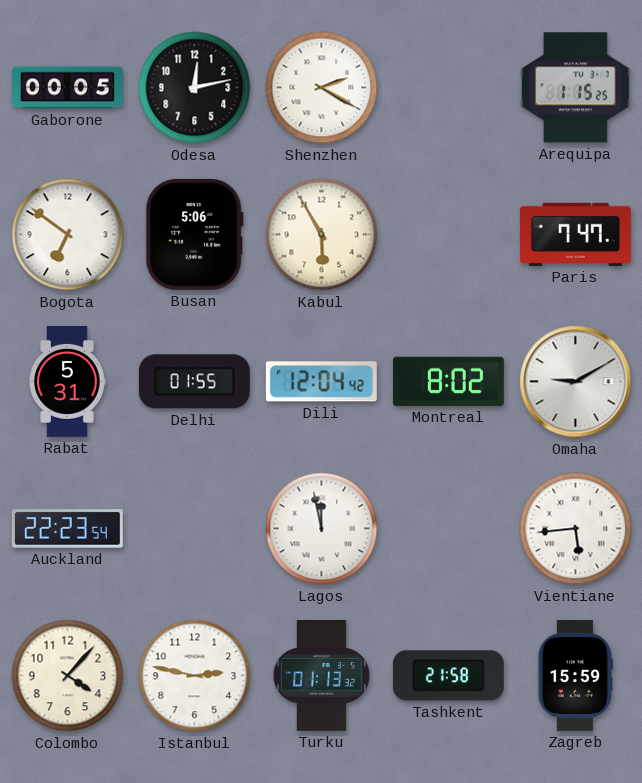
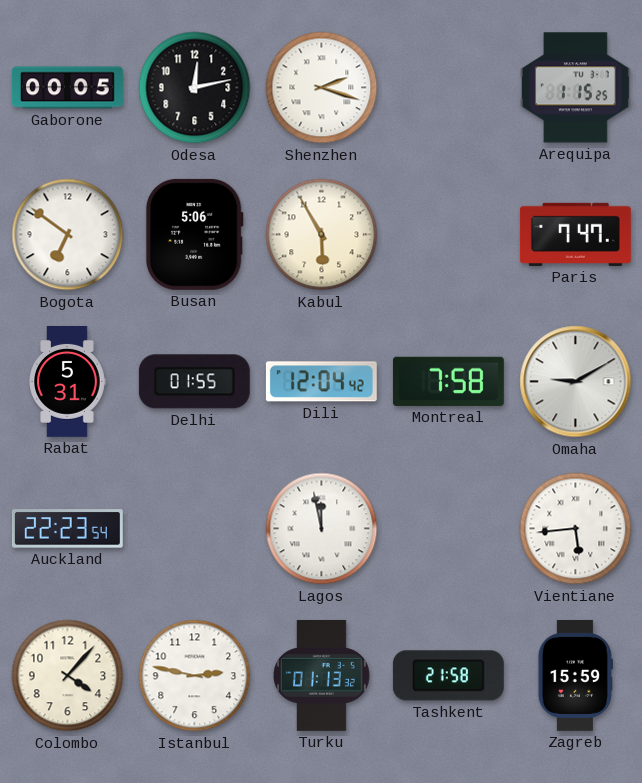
Shenzhen: 2:20 -> 2:18
Montreal: 8:02 -> 7:58
